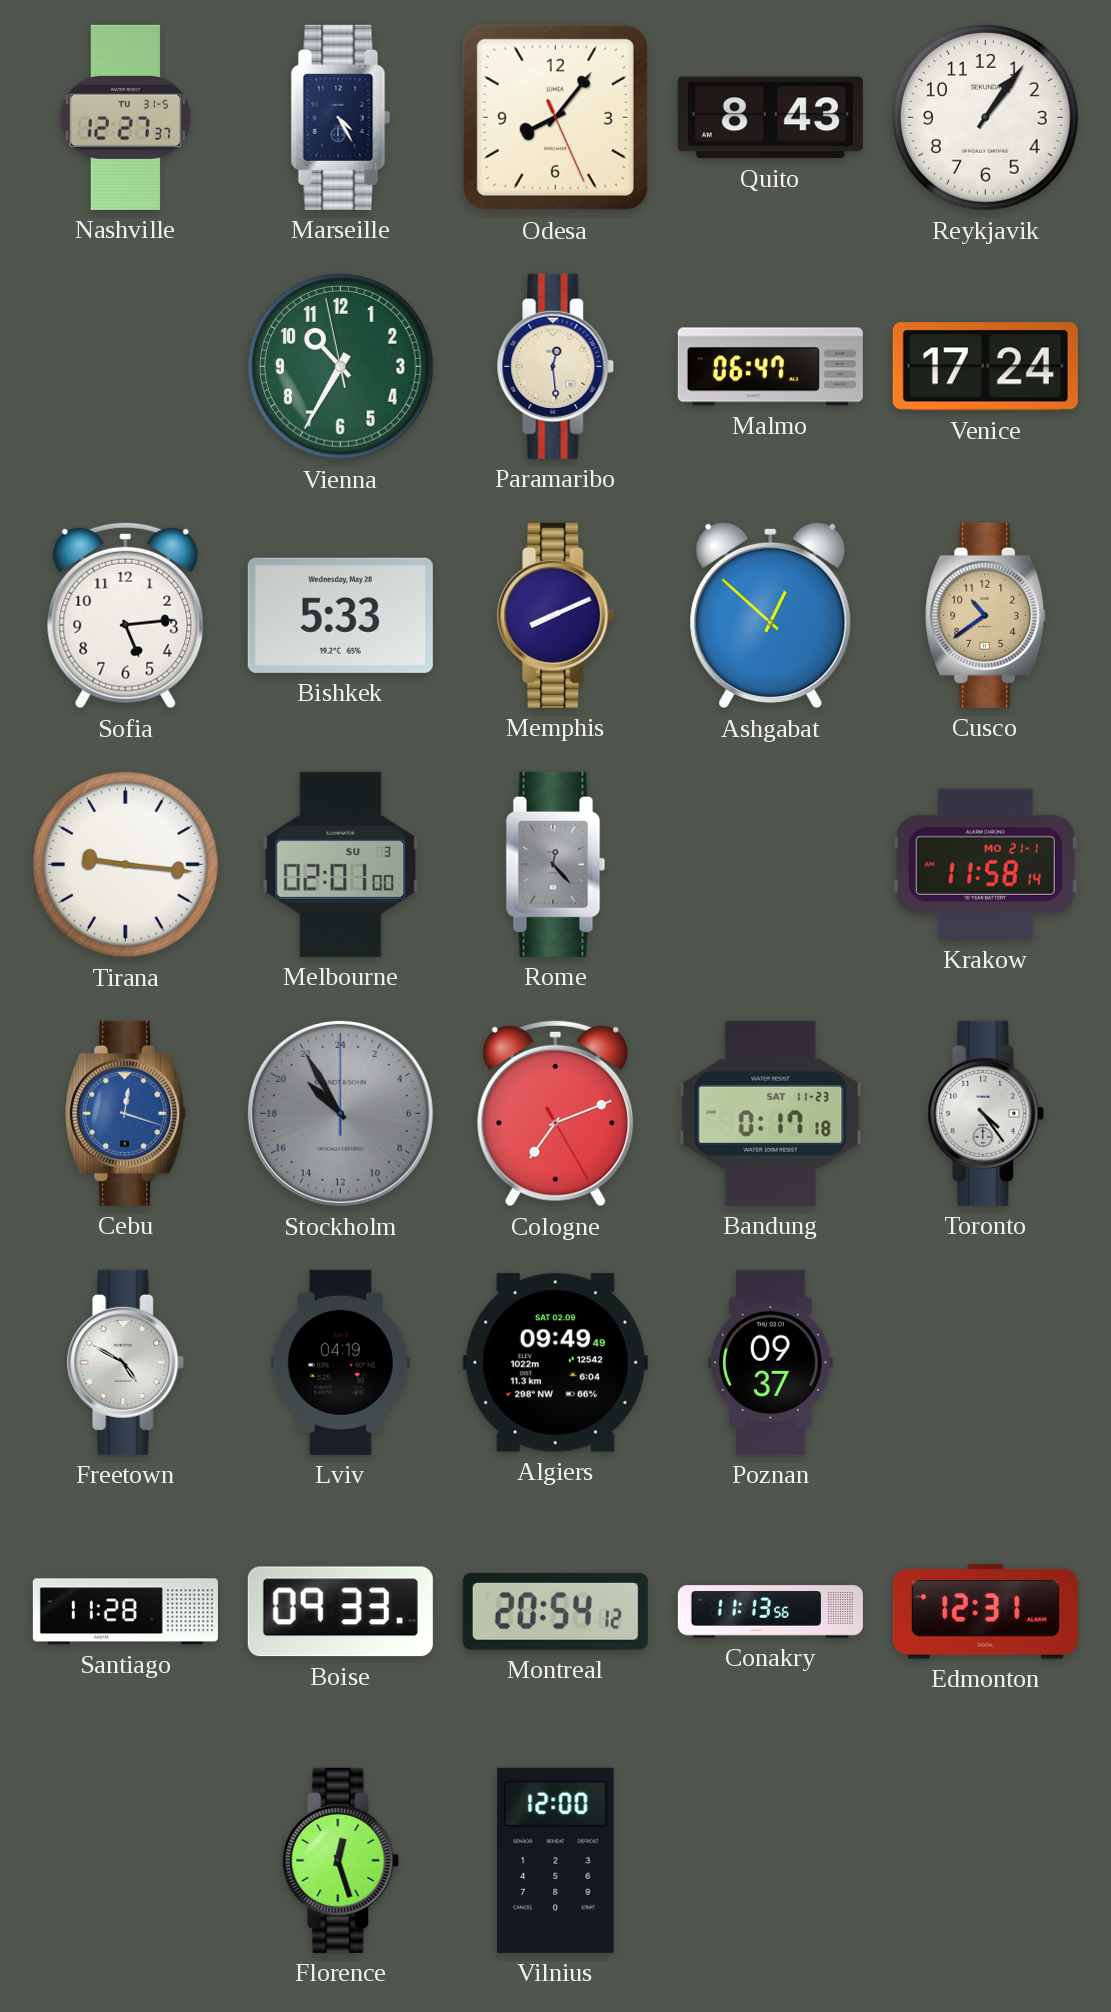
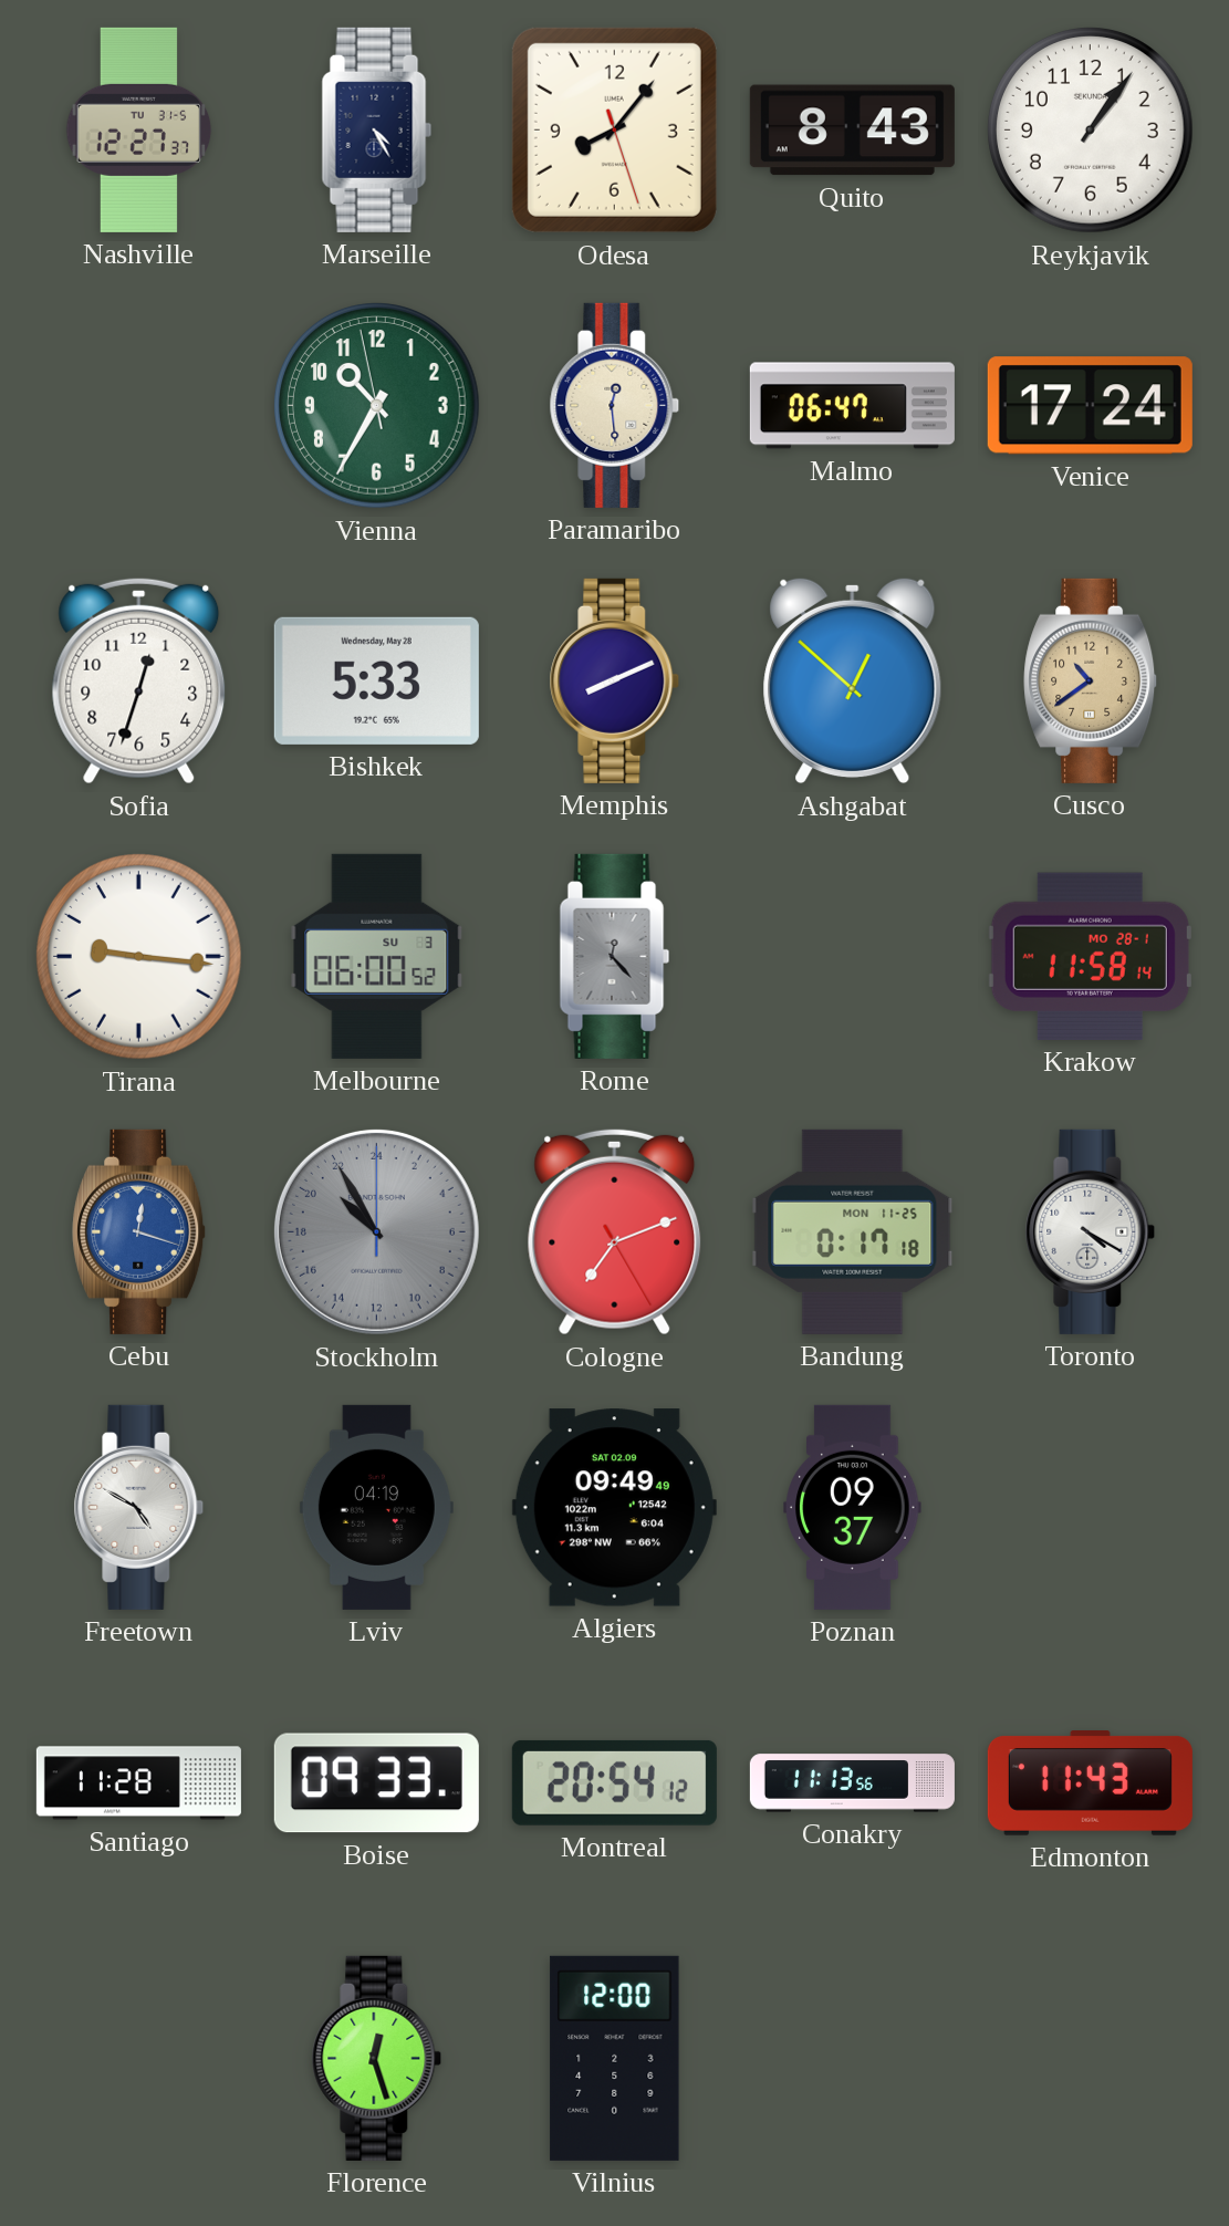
Odesa: 8:06:26 -> 8:06:27
Sofia: 5:14 -> 12:33
Melbourne: 02:01 -> 06:00
Krakow date: MO 21-1 -> MO 28-1
Bandung date: SAT 11-23 -> MON 11-25
Toronto: 4:24 -> 4:20
Edmonton: 12:31 -> 11:43
